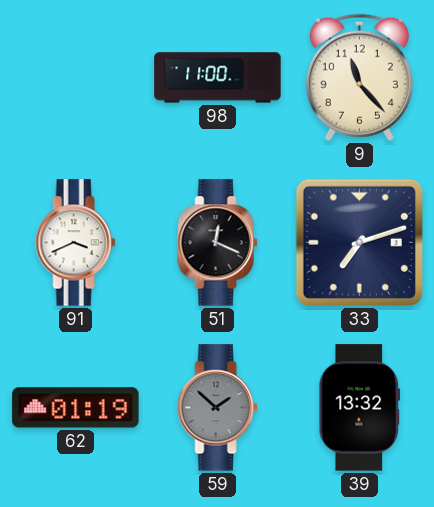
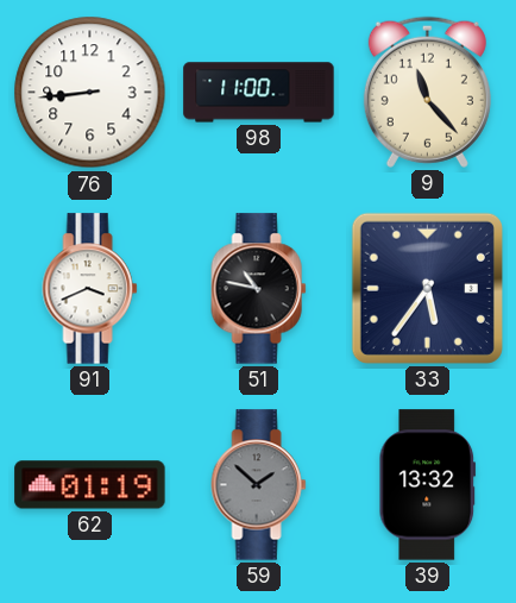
76: none -> 8:44
51: 12:19 -> 10:47
33: 7:12 -> 5:36
